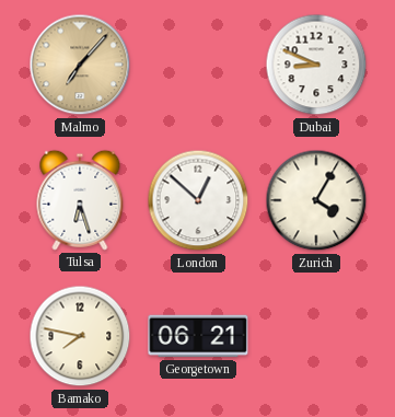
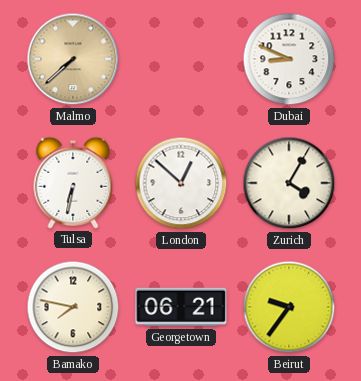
Malmo: 7:07 -> 7:38
Tulsa: 6:27 -> 6:32
Beirut: none -> 9:36
